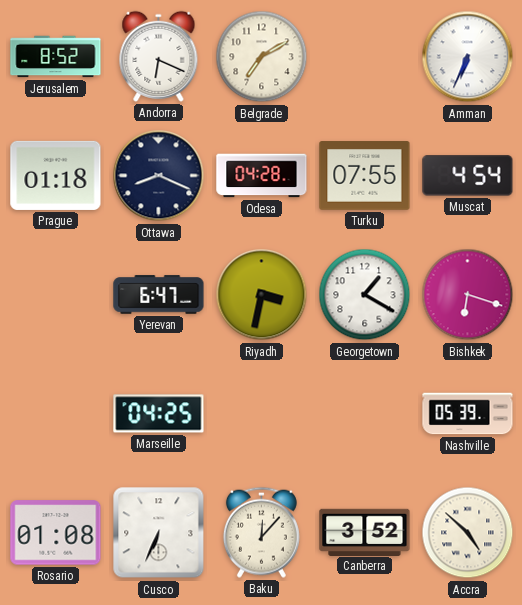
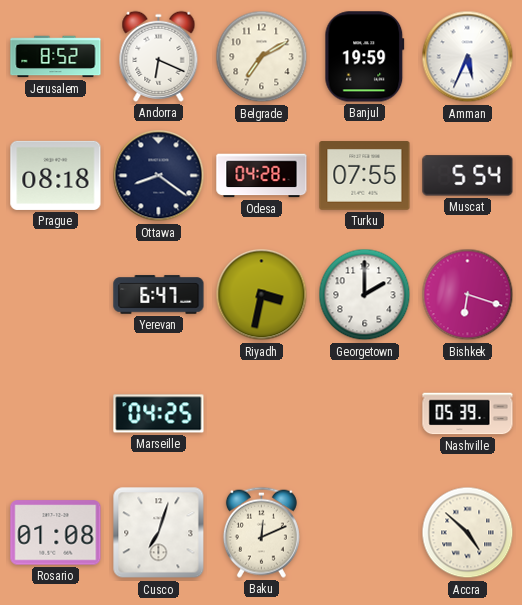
Banjul: none -> 19:59
Amman: 6:34 -> 5:34
Prague: 01:18 -> 08:18
Ottawa: 8:19 -> 8:21
Muscat: 4:54 -> 5:54
Georgetown: 1:20 -> 2:00
Cusco: 6:34 -> 7:03
Baku: 12:07 -> 12:11
Canberra: 3:52 -> none
